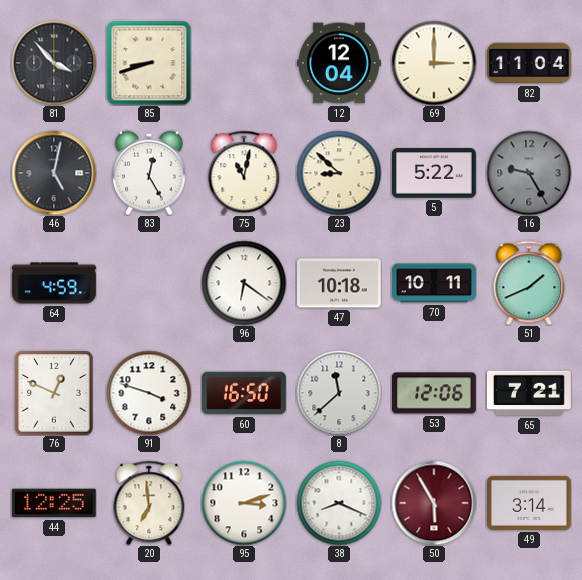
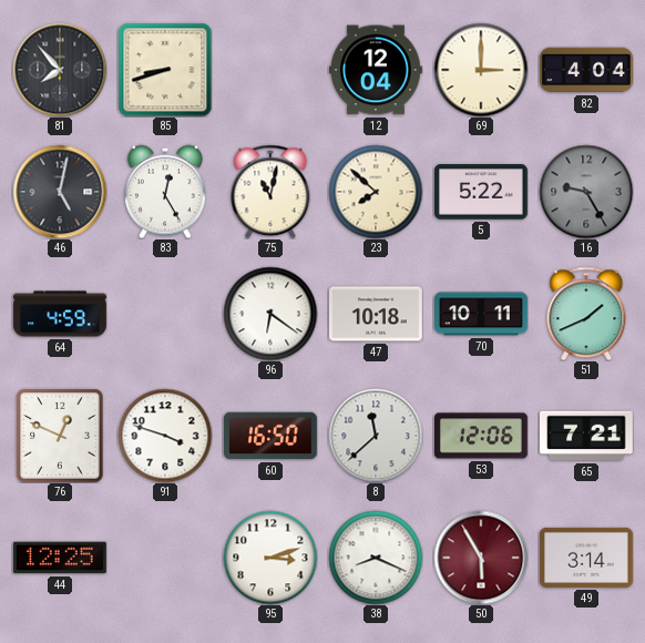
81: 3:53 -> 7:53
82: 11:04 -> 4:04
23: 8:52 -> 7:52
20: 6:59 -> none
